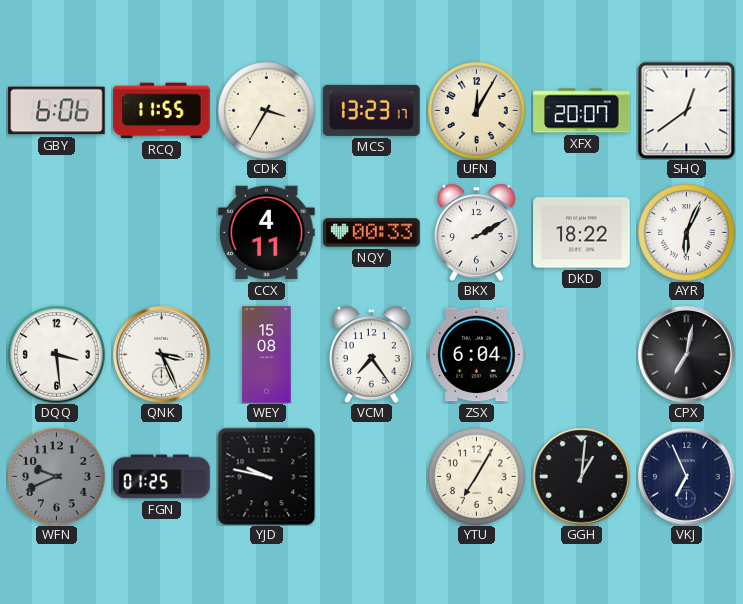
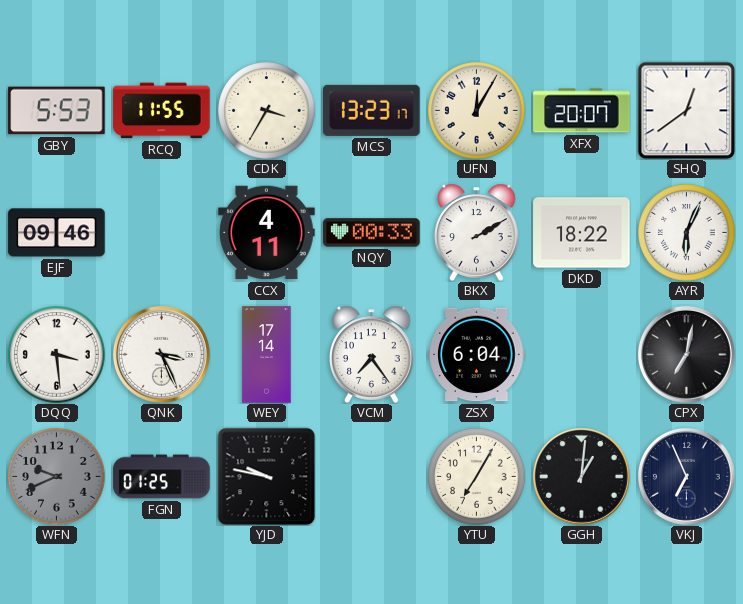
GBY: 6:06 -> 5:53
EJF: none -> 09:46
WEY: 15:08 -> 17:14
